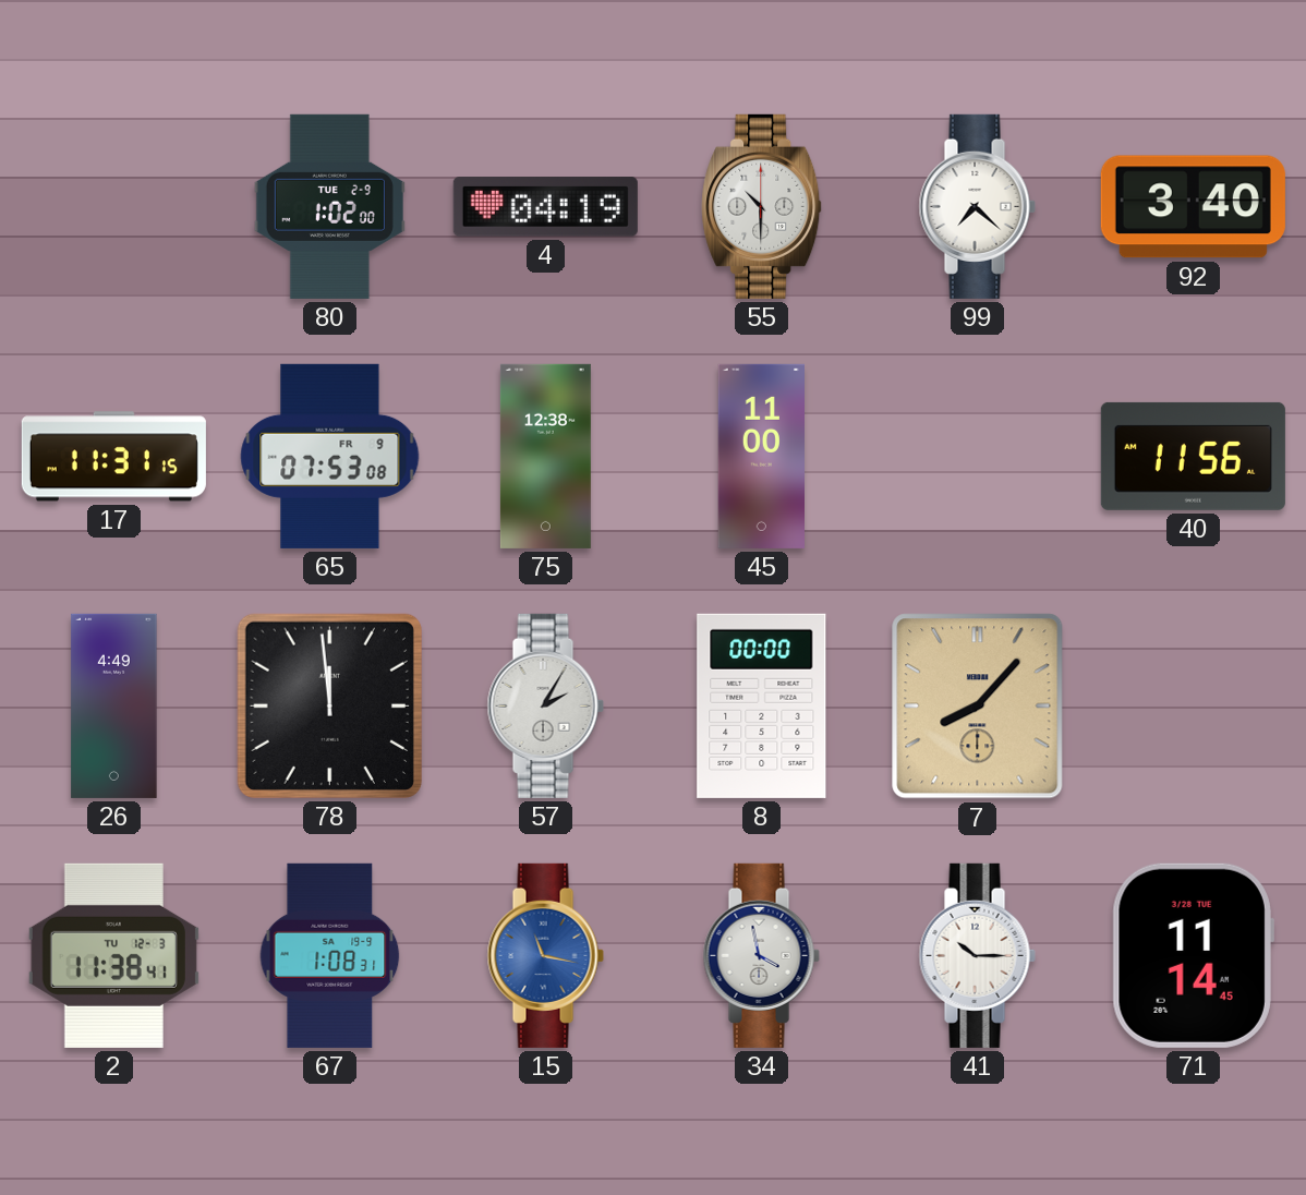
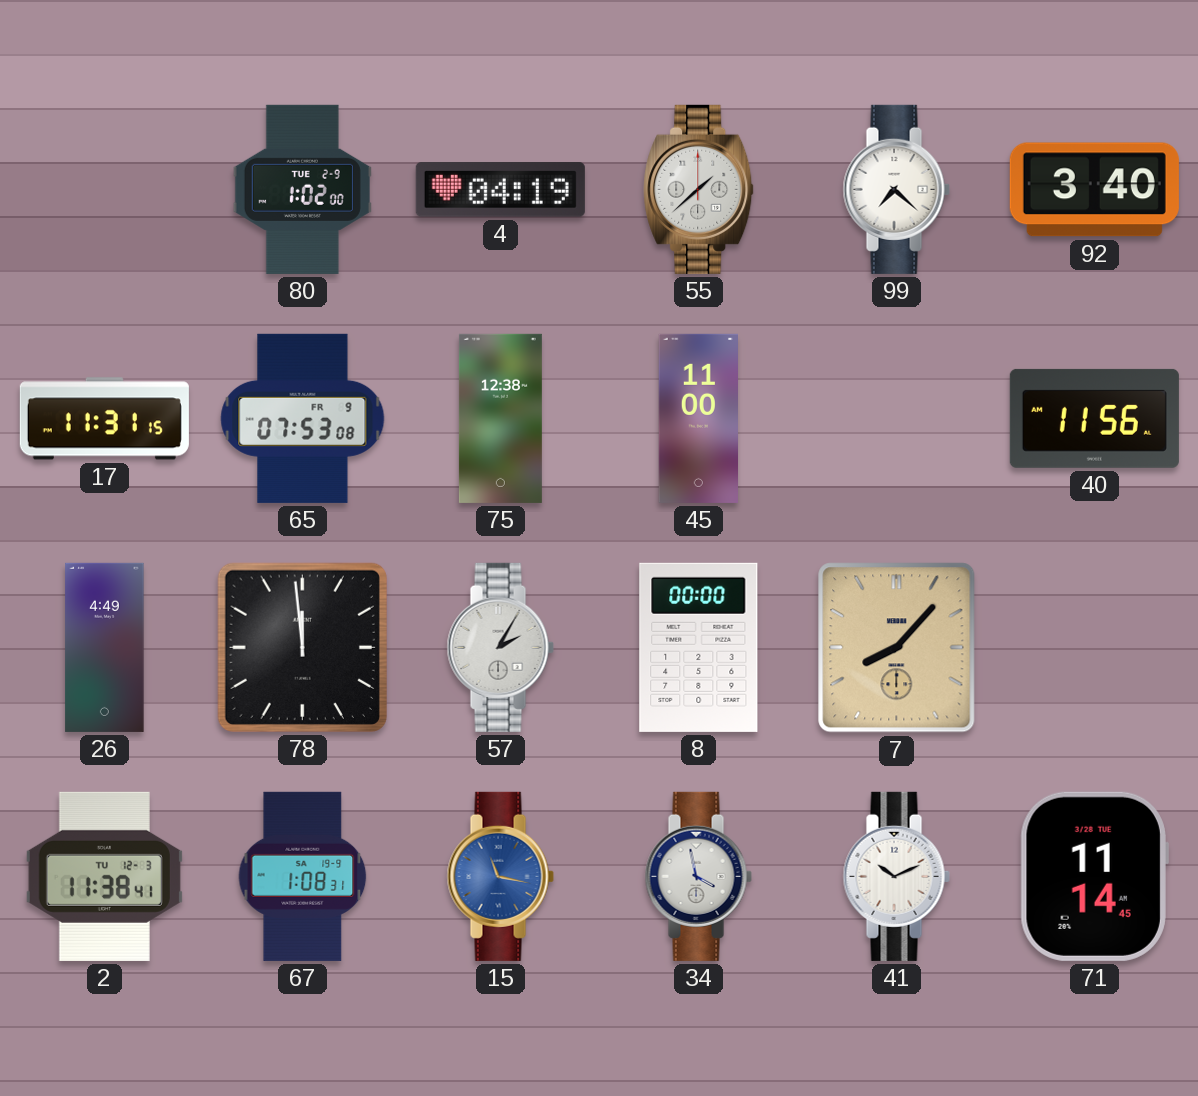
55: 10:30 -> 1:38
41: 10:15 -> 10:11
